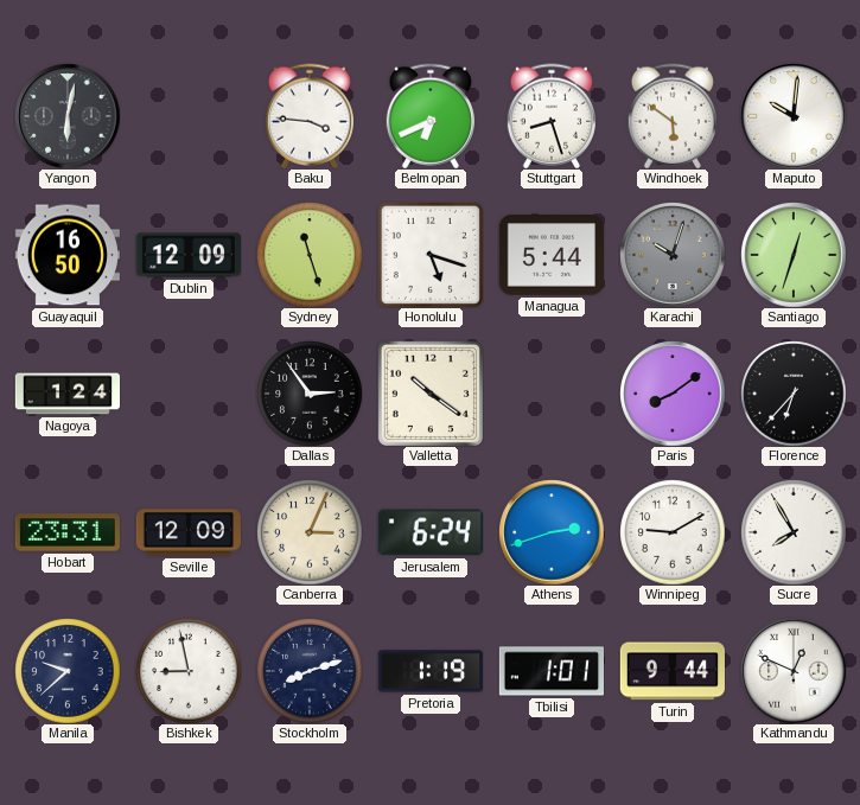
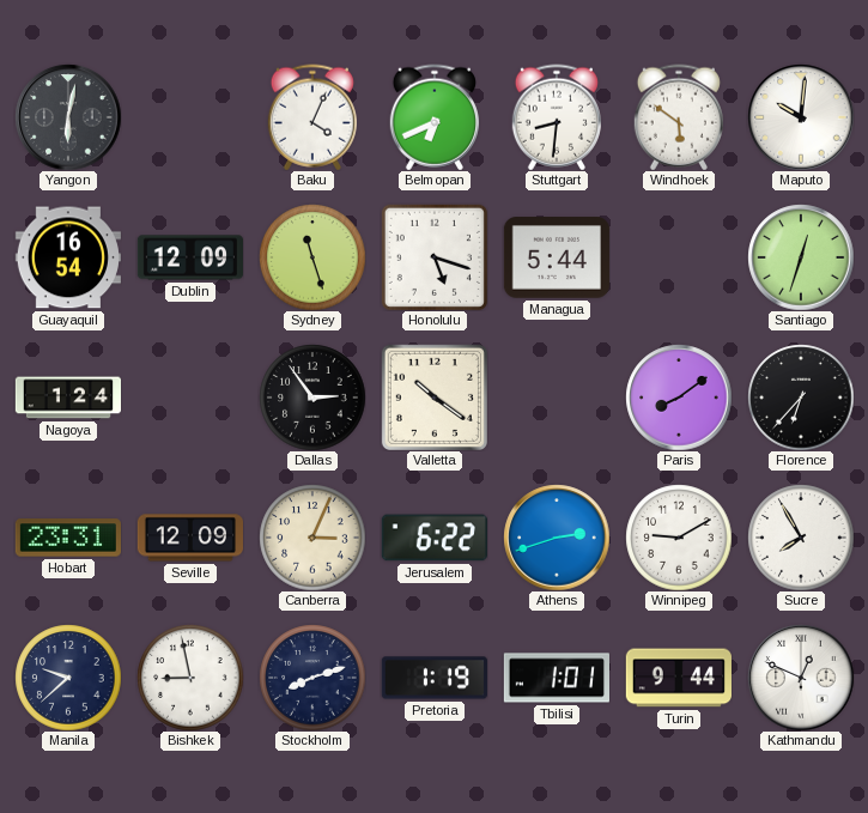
Baku: 3:46 -> 4:04
Stuttgart: 8:27 -> 8:31
Guayaquil: 16:50 -> 16:54
Karachi: 10:03 -> none
Jerusalem: 6:24 -> 6:22
